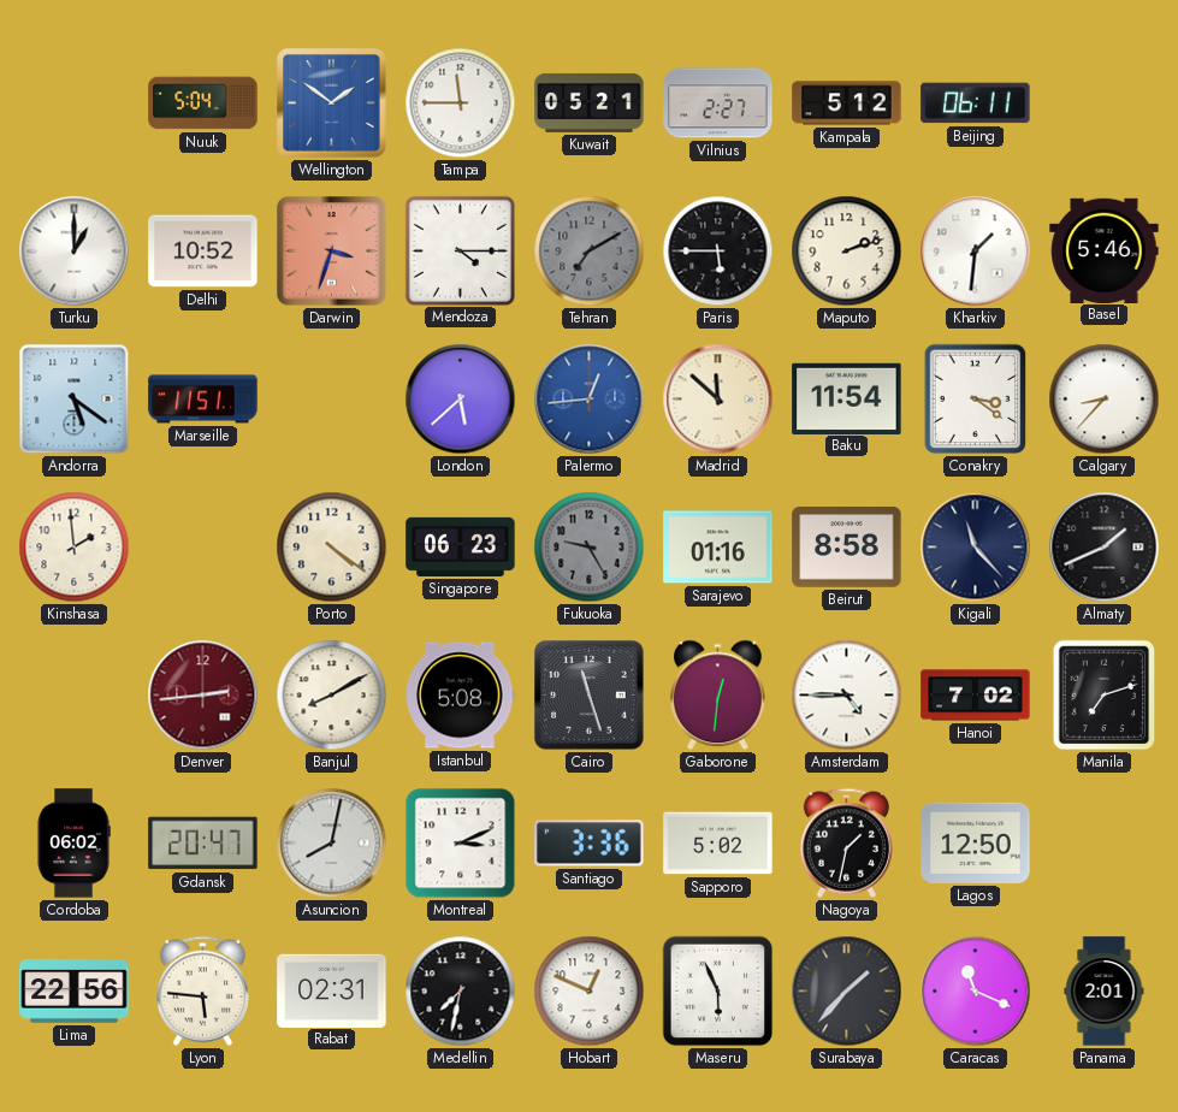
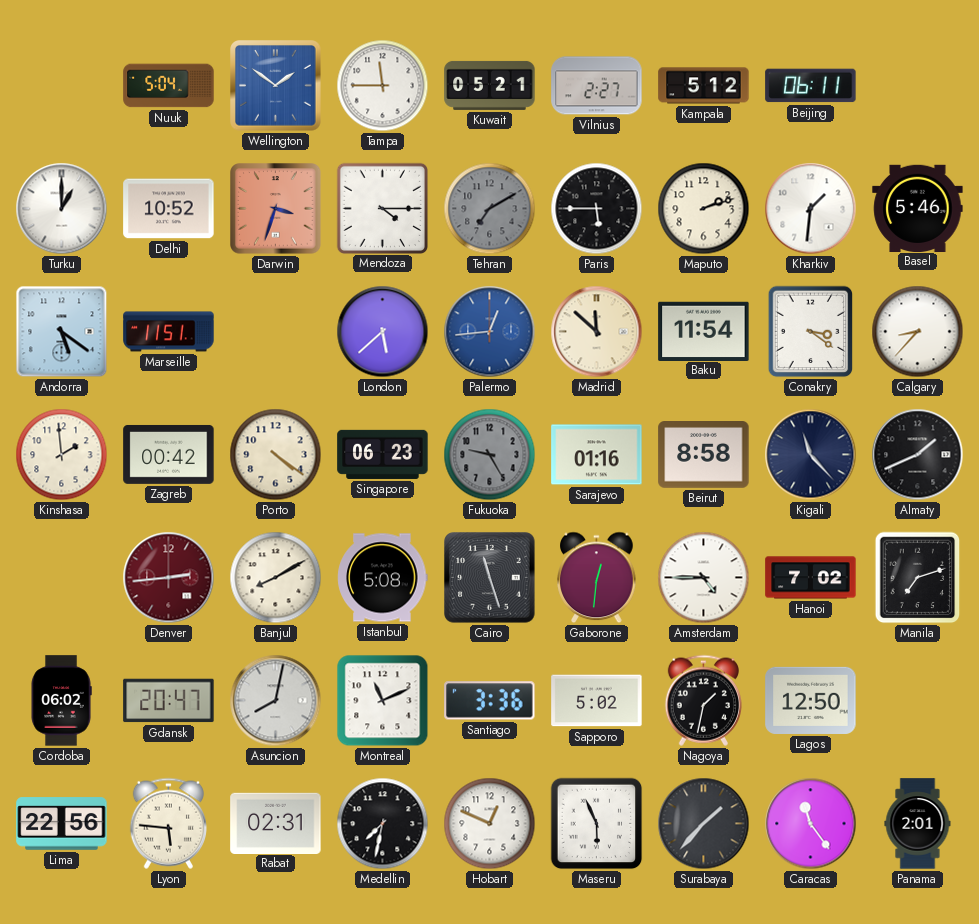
Zagreb: none -> 00:42
Montreal: 3:11 -> 11:11
Caracas: 11:19 -> 11:24
